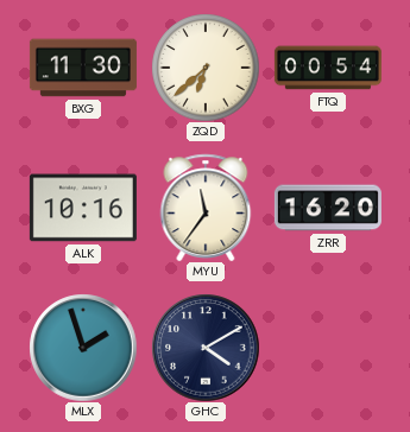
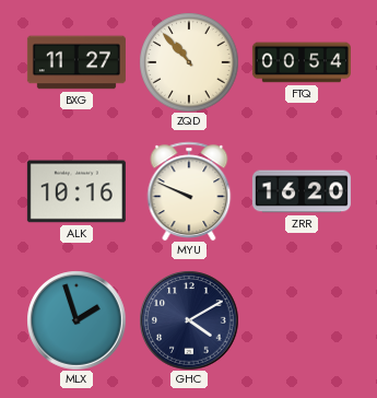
BXG: 11:30 -> 11:27
ZQD: 6:38 -> 10:53
MYU: 11:36 -> 9:49
